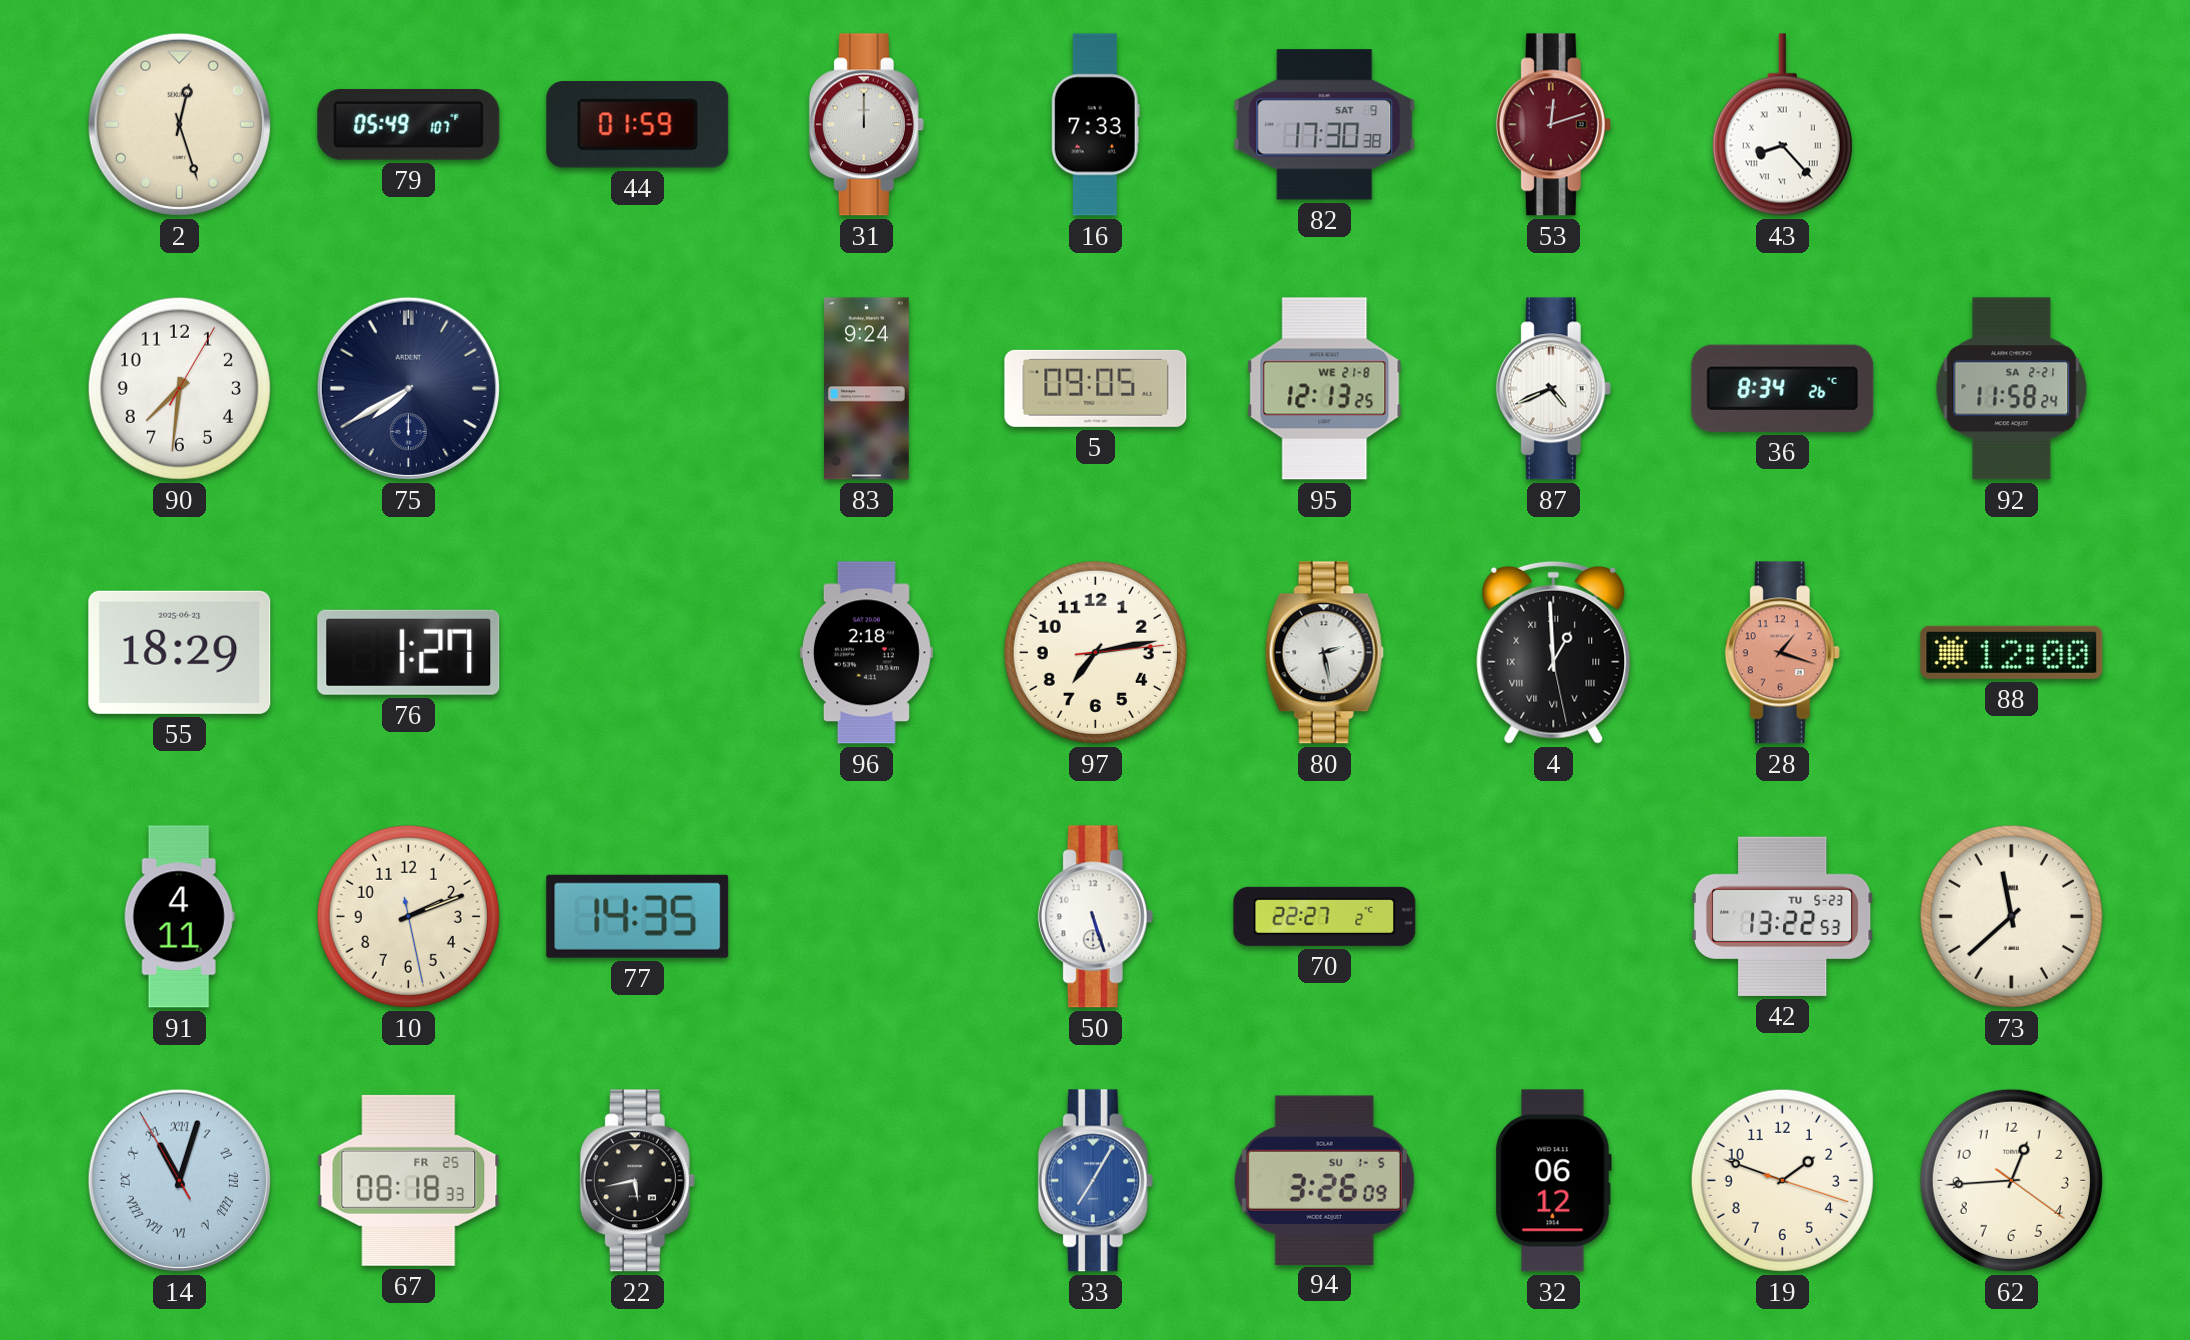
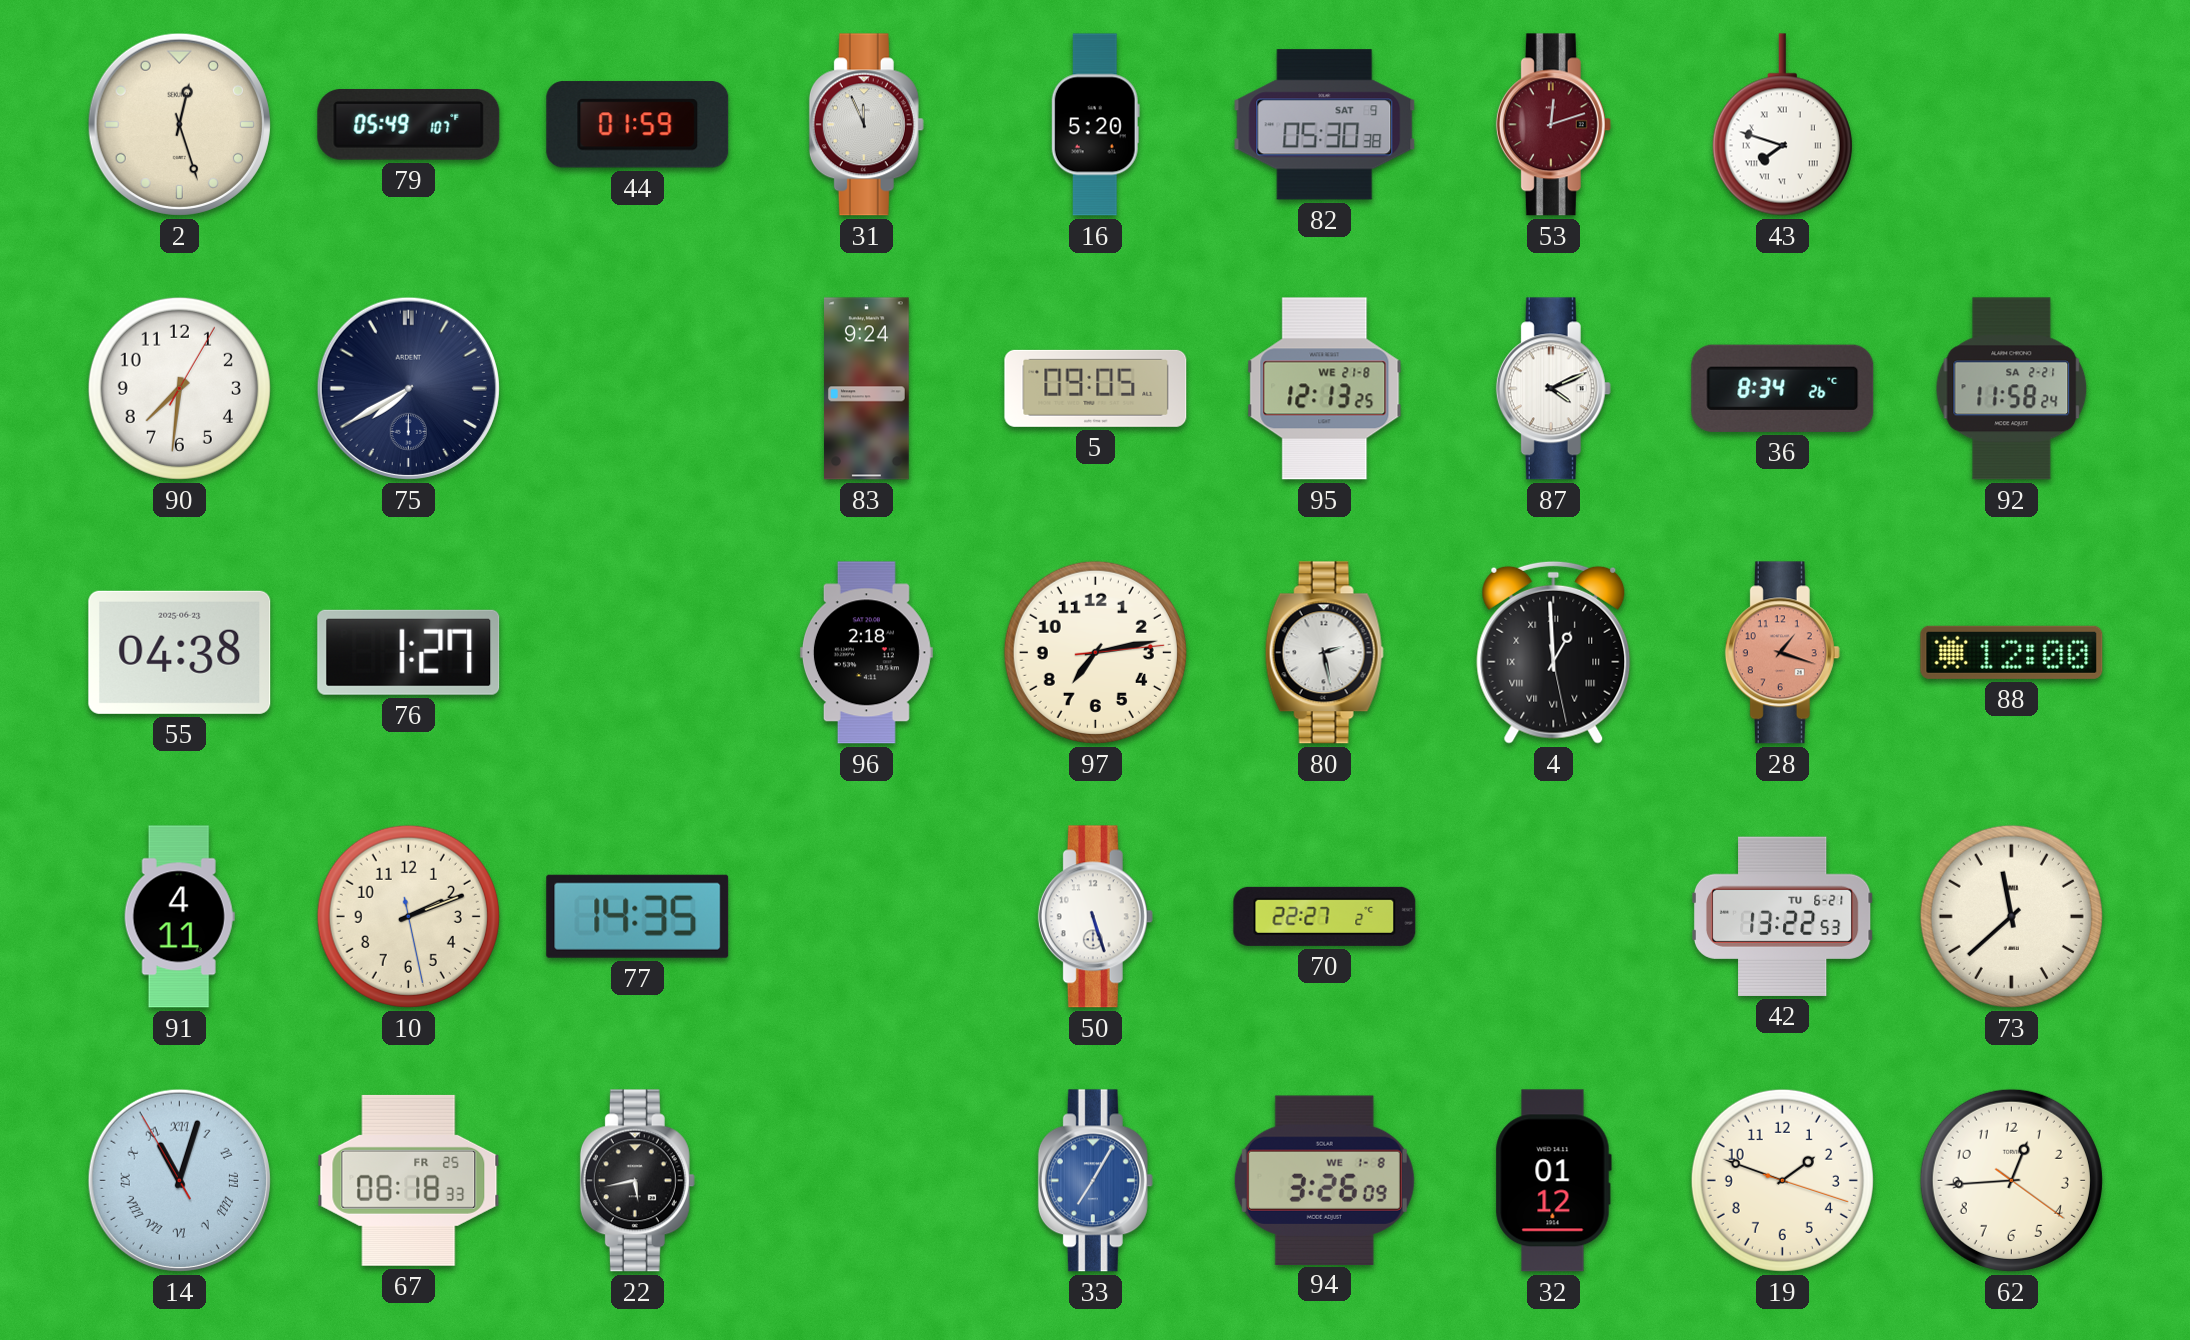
31: 12:00 -> 11:56
16: 7:33 -> 5:20
82: 17:30 -> 05:30
43: 8:23 -> 7:48
87: 4:41 -> 4:11
55: 18:29 -> 04:38
42 date: TU 5-23 -> TU 6-21
94 date: SU 1-5 -> WE 1-8
32: 06:12 -> 01:12
